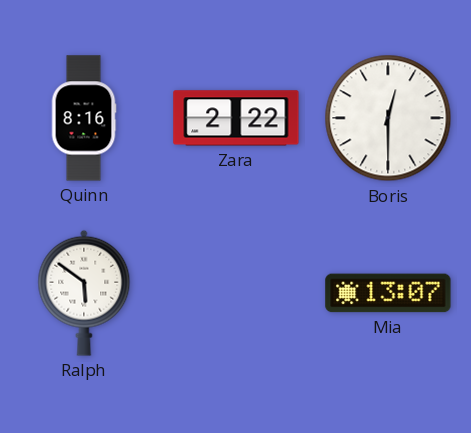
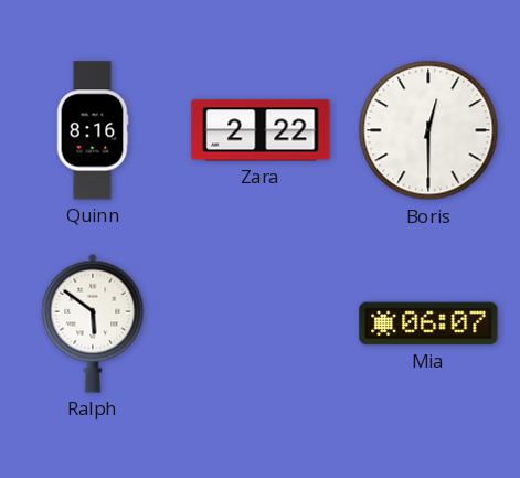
Mia: 13:07 -> 06:07
